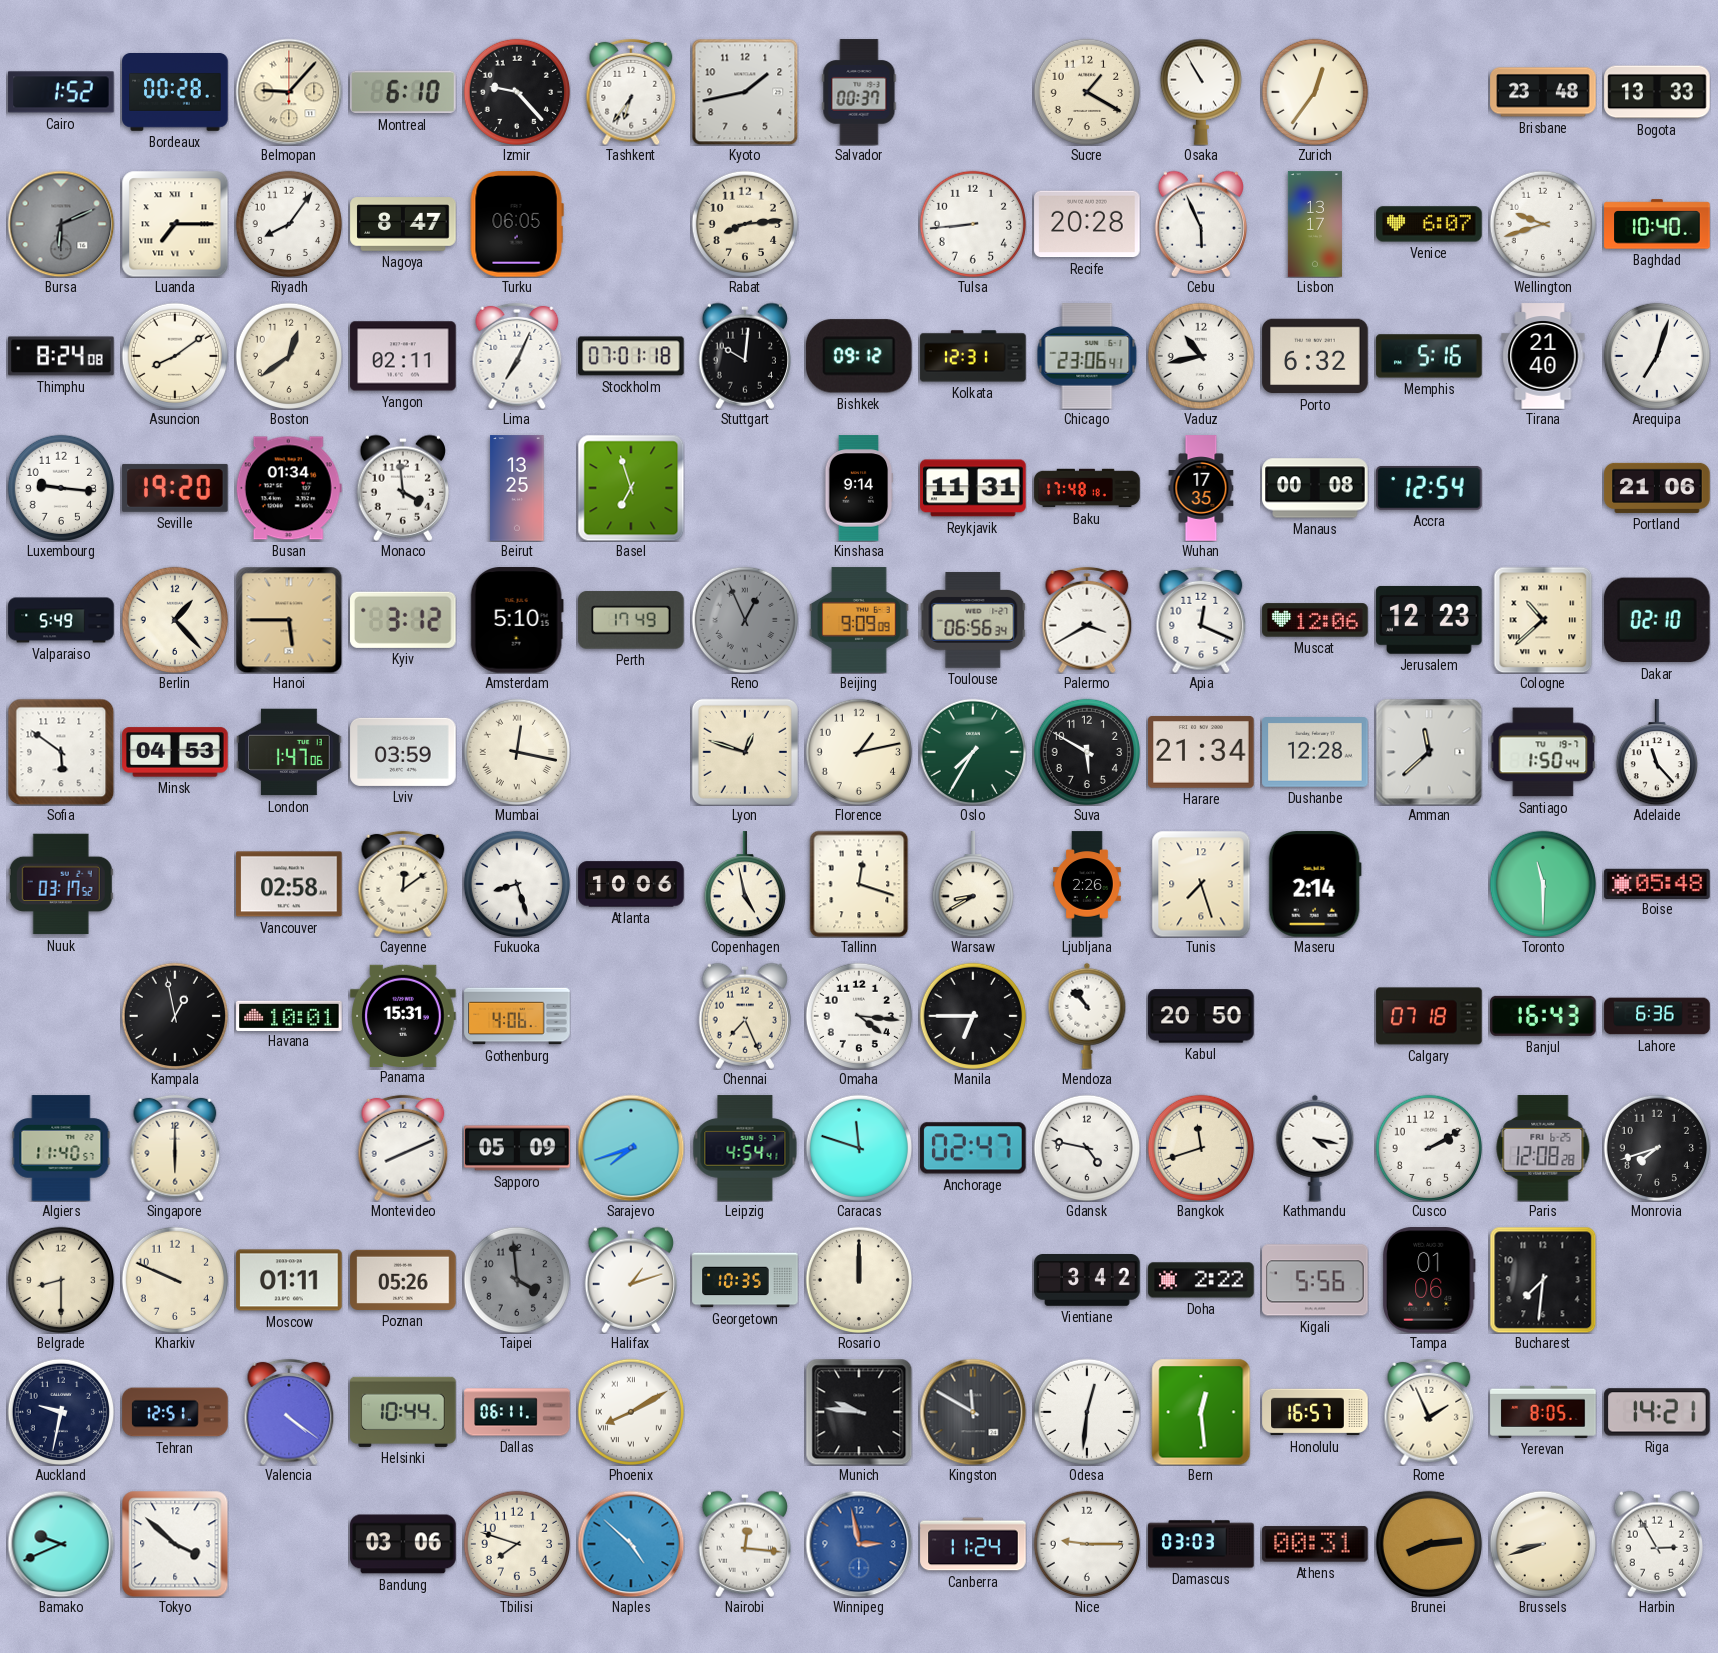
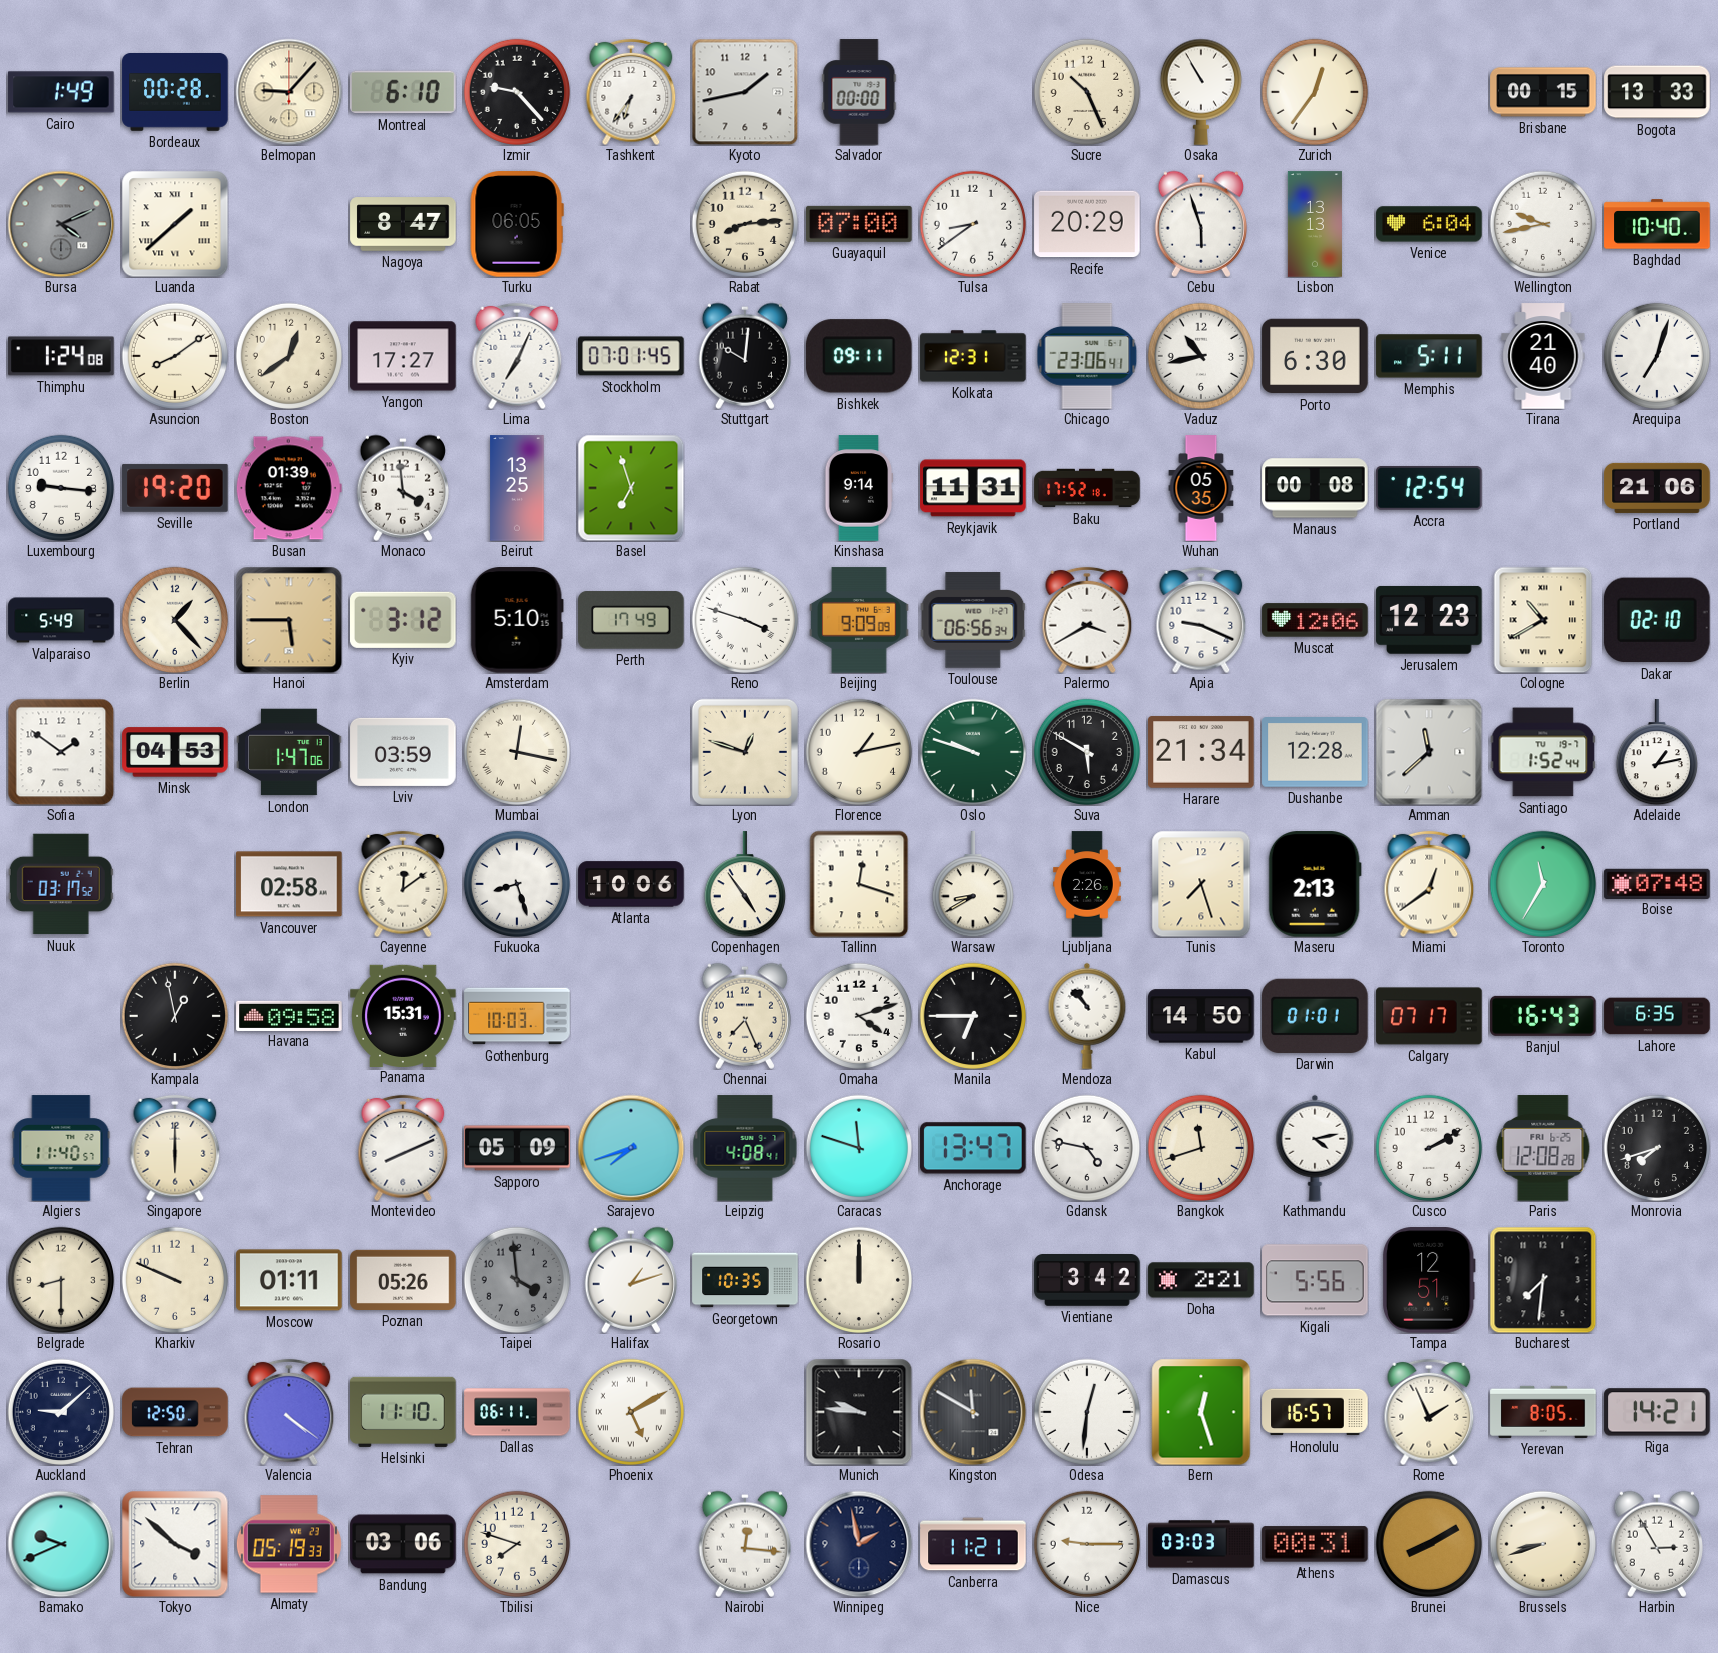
Cairo: 1:52 -> 1:49
Salvador: 00:37 -> 00:00
Sucre: 1:20 -> 10:26
Brisbane: 23:48 -> 00:15
Bursa: 6:11 -> 4:11
Luanda: 7:15 -> 1:38
Riyadh: 8:06 -> none
Guayaquil: none -> 07:00
Tulsa: 8:44 -> 8:39
Recife: 20:28 -> 20:29
Cebu: 5:56 -> 5:57
Lisbon: 13:17 -> 13:13
Venice: 6:07 -> 6:04
Wellington: 9:42 -> 9:43
Thimphu: 8:24 -> 1:24
Yangon: 02:11 -> 17:27
Stockholm: 07:01:18 -> 07:01:45
Bishkek: 09:12 -> 09:11
Porto: 6:32 -> 6:30
Memphis: 5:16 -> 5:11
Busan: 01:34 -> 01:39
Baku: 17:48 -> 17:52
Wuhan: 17:35 -> 05:35
Reno: 12:56 -> 3:48
Reno dial: grey -> white
Apia: 12:19 -> 9:19
Cologne: 10:38 -> 10:40
Sofia: 5:51 -> 1:51
Oslo: 7:35 -> 9:48
Santiago: 1:50 -> 1:52
Adelaide: 11:23 -> 1:13
Copenhagen: 4:58 -> 4:54
Maseru: 2:14 -> 2:13
Miami: none -> 12:39
Toronto: 11:30 -> 11:35
Boise: 05:48 -> 07:48
Havana: 10:01 -> 09:58
Gothenburg: 4:06 -> 10:03
Omaha: 4:16 -> 4:12
Kabul: 20:50 -> 14:50
Darwin: none -> 01:01
Calgary: 07:18 -> 07:17
Lahore: 6:36 -> 6:35
Leipzig: 4:54 -> 4:08
Anchorage: 02:47 -> 13:47
Kathmandu: 4:17 -> 4:13
Doha: 2:22 -> 2:21
Tampa: 01:06 -> 12:51
Auckland: 9:32 -> 9:08
Tehran: 12:51 -> 12:50
Helsinki: 10:44 -> 11:10
Phoenix: 8:10 -> 5:10
Bern: 12:29 -> 12:27
Almaty: none -> 05:19
Naples: 4:52 -> none
Winnipeg: 2:58 -> 1:58
Winnipeg dial: blue -> navy
Canberra: 11:24 -> 11:21
Brunei: 8:14 -> 8:10
